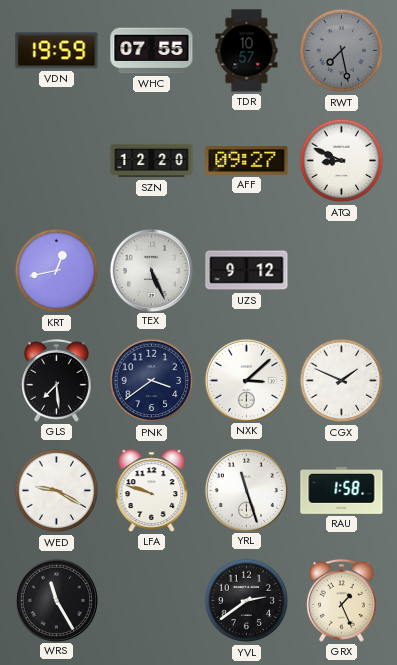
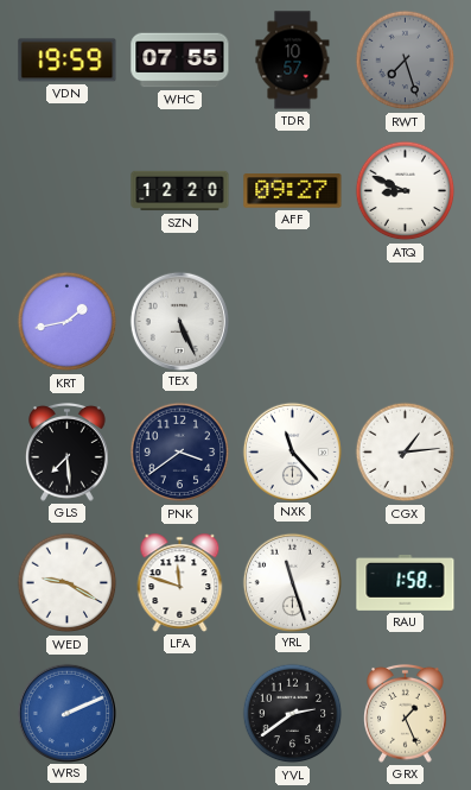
RWT: 7:28 -> 7:27
KRT: 12:43 -> 1:43
UZS: 9:12 -> none
NXK: 3:08 -> 11:23
CGX: 1:49 -> 1:14
LFA: 9:48 -> 11:48
WRS: 11:25 -> 2:11
WRS dial: black -> blue
